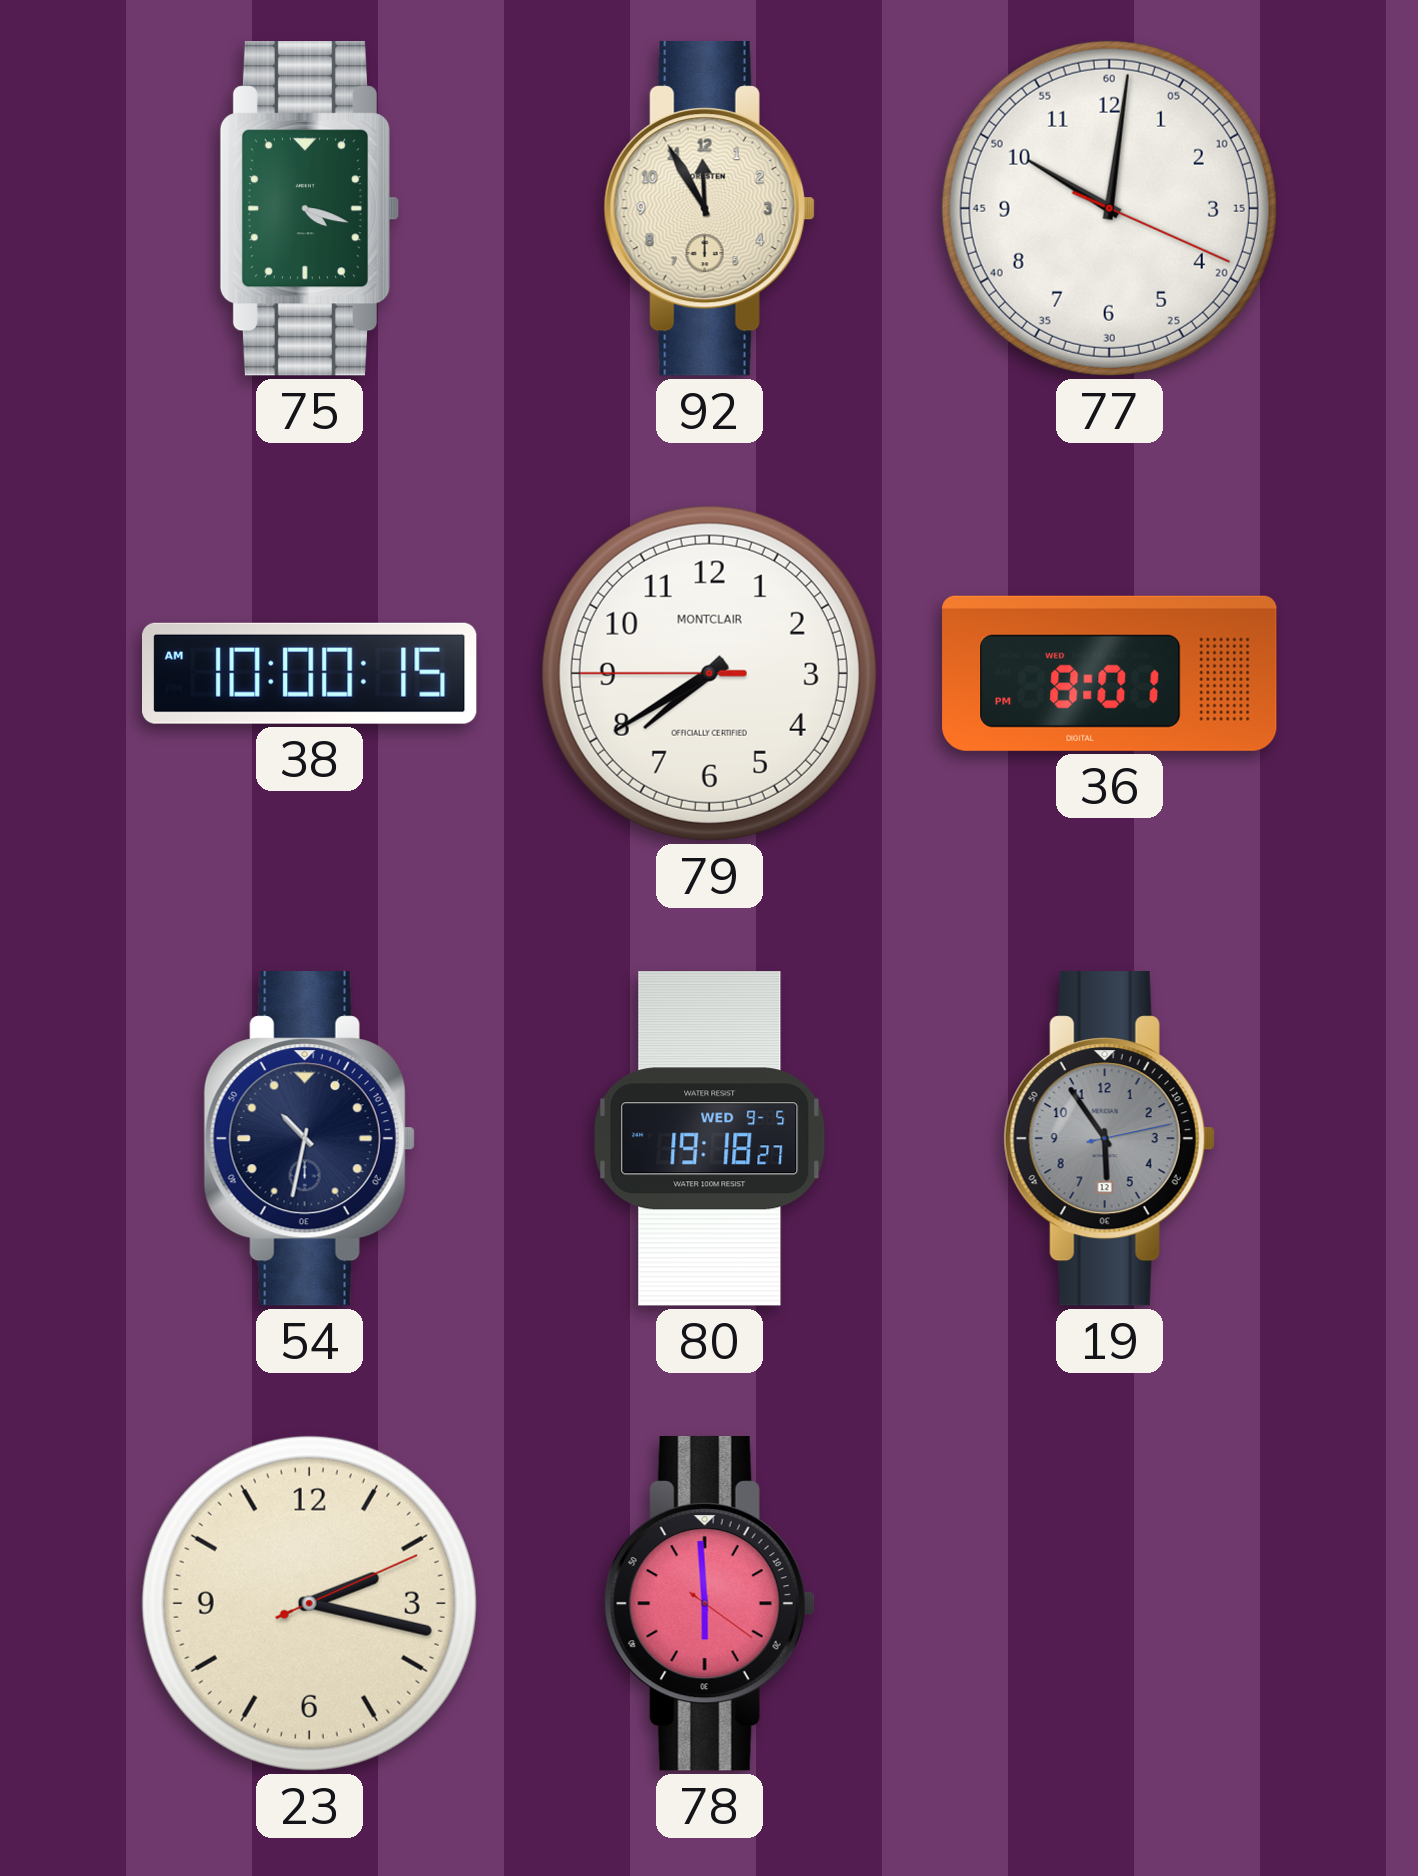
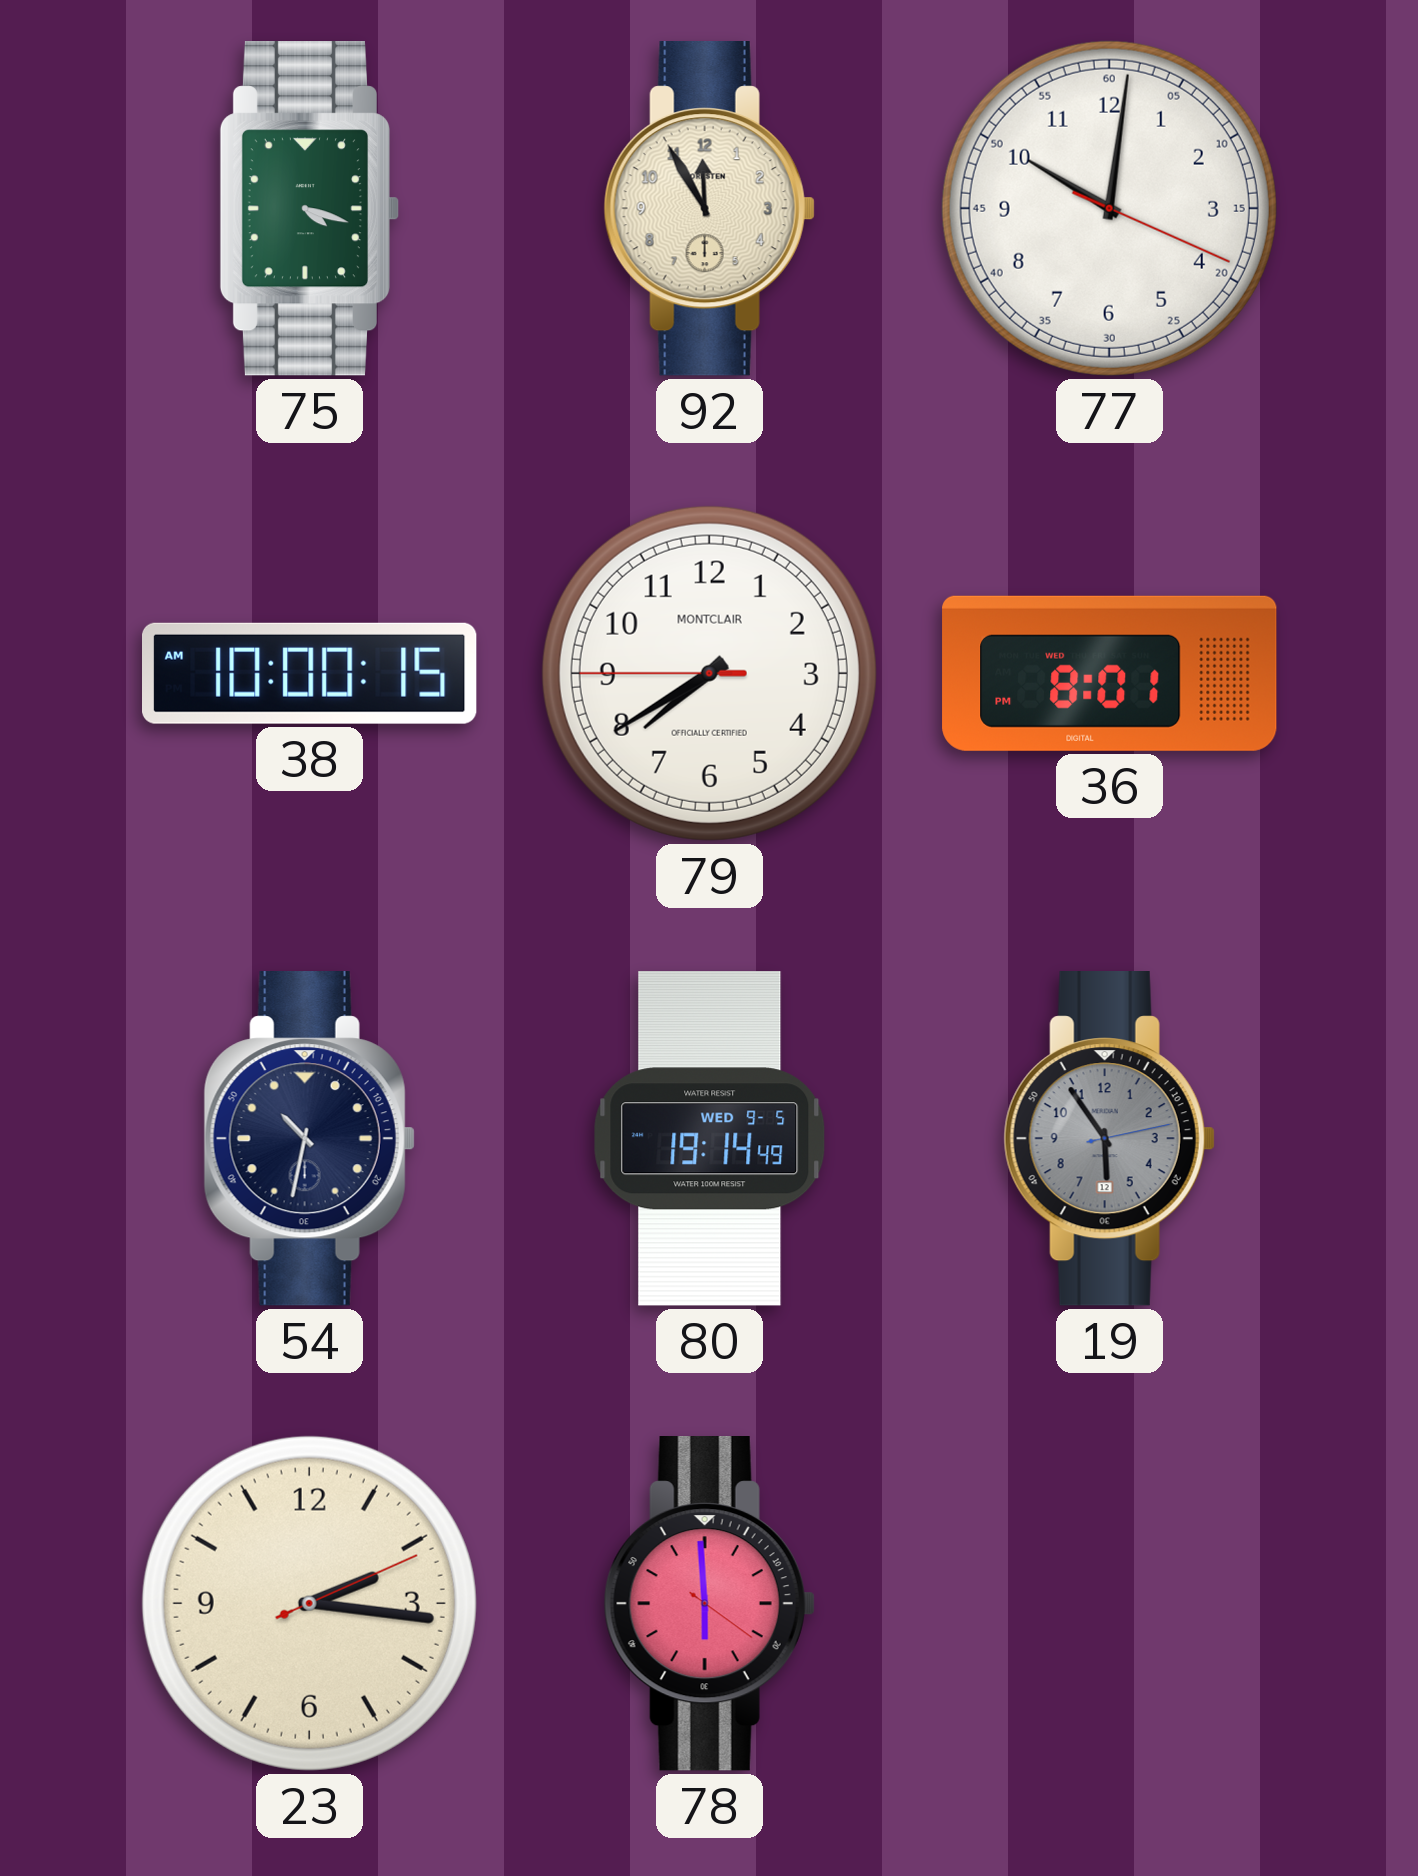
80: 19:18 -> 19:14
23: 2:17 -> 2:16
